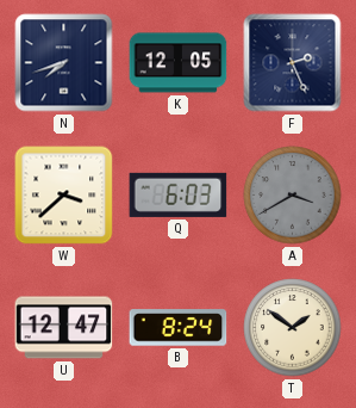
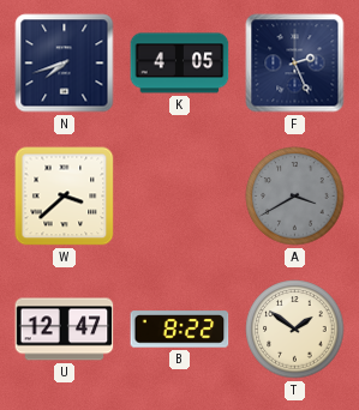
K: 12:05 -> 4:05
Q: 6:03 -> none
B: 8:24 -> 8:22
